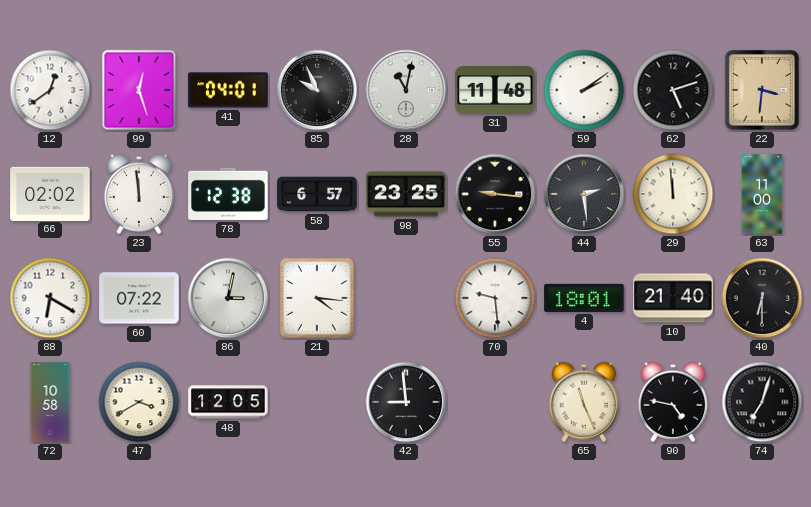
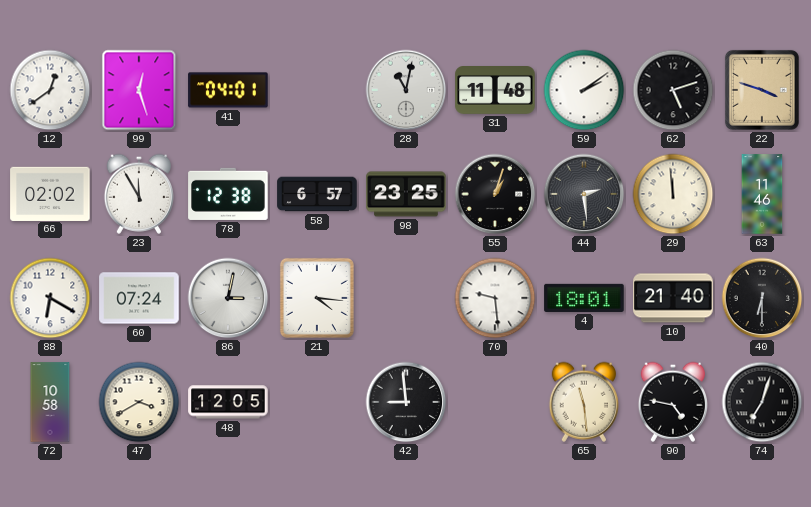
85: 9:56 -> none
22: 3:31 -> 3:48
23: 11:59 -> 11:55
55: 9:16 -> 1:03
63: 11:00 -> 11:46
60: 07:22 -> 07:24
65: 11:26 -> 11:29
